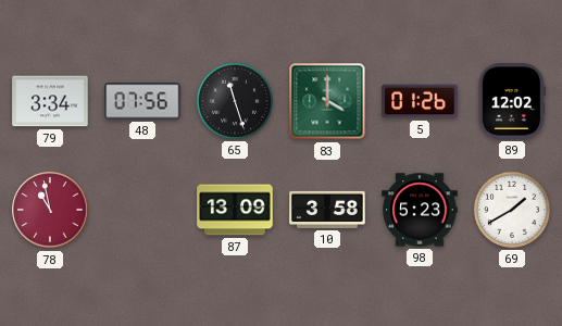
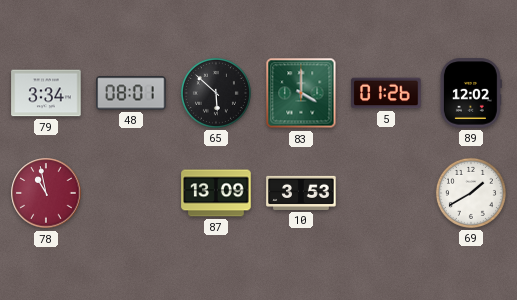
48: 07:56 -> 08:01
65: 11:27 -> 5:52
10: 3:58 -> 3:53
98: 5:23 -> none
